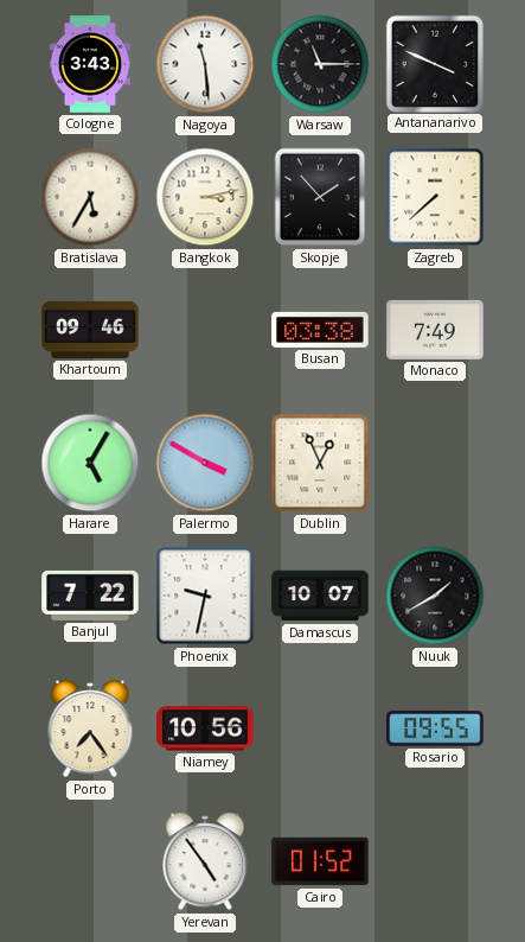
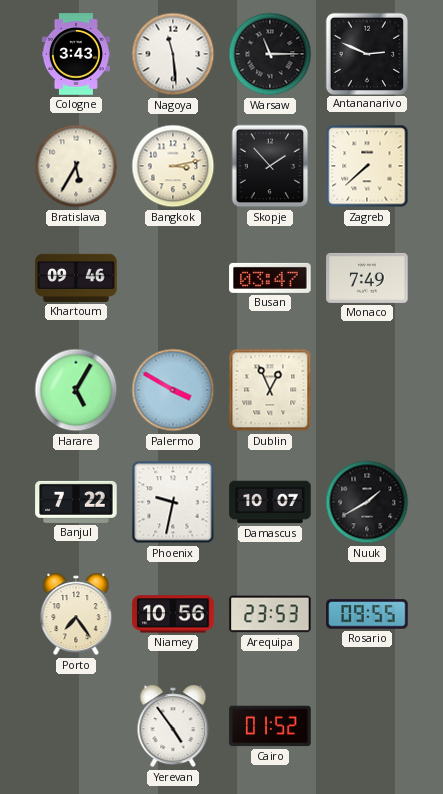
Antananarivo: 3:49 -> 2:49
Busan: 03:38 -> 03:47
Arequipa: none -> 23:53
